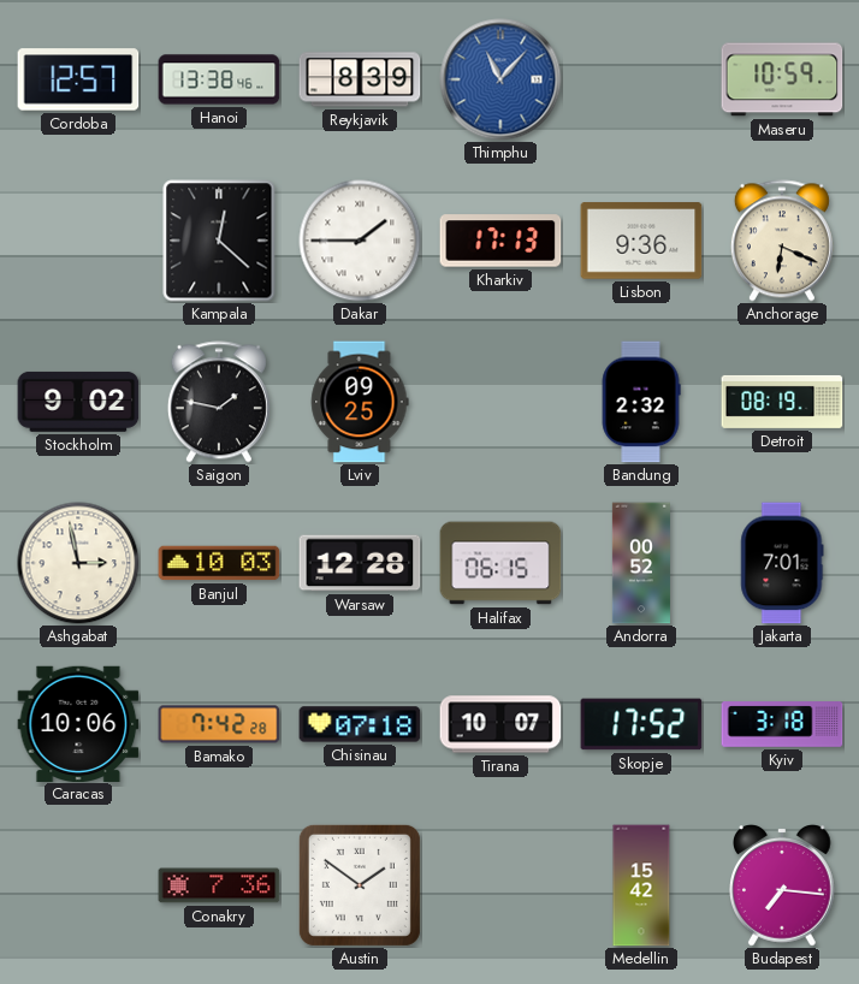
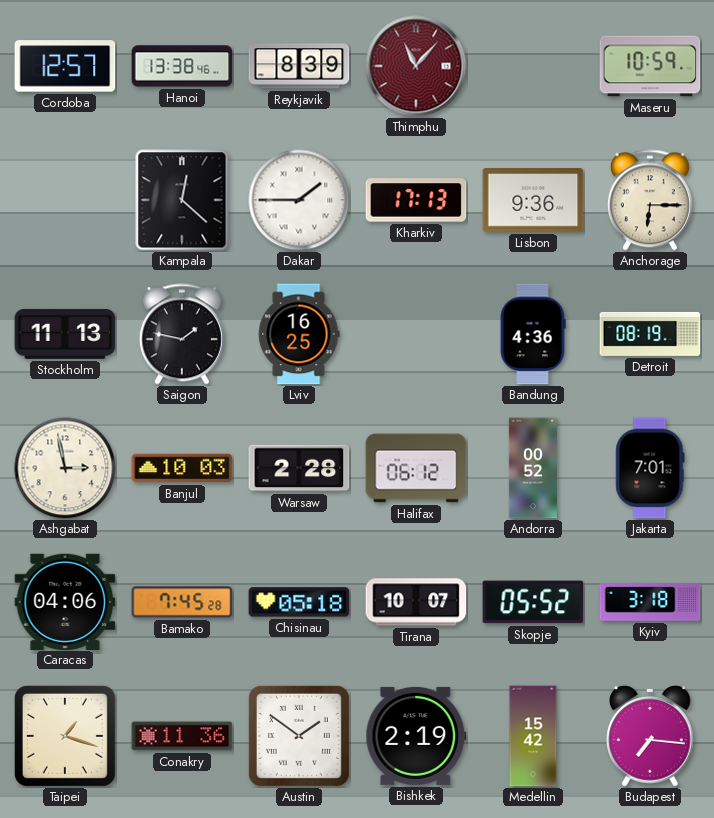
Thimphu dial: blue -> burgundy
Anchorage: 6:19 -> 6:15
Stockholm: 9:02 -> 11:13
Lviv: 09:25 -> 16:25
Bandung: 2:32 -> 4:36
Warsaw: 12:28 -> 2:28
Halifax: 06:15 -> 06:12
Caracas: 10:06 -> 04:06
Bamako: 7:42 -> 7:45
Chisinau: 07:18 -> 05:18
Skopje: 17:52 -> 05:52
Taipei: none -> 1:18
Conakry: 7:36 -> 11:36
Bishkek: none -> 2:19
